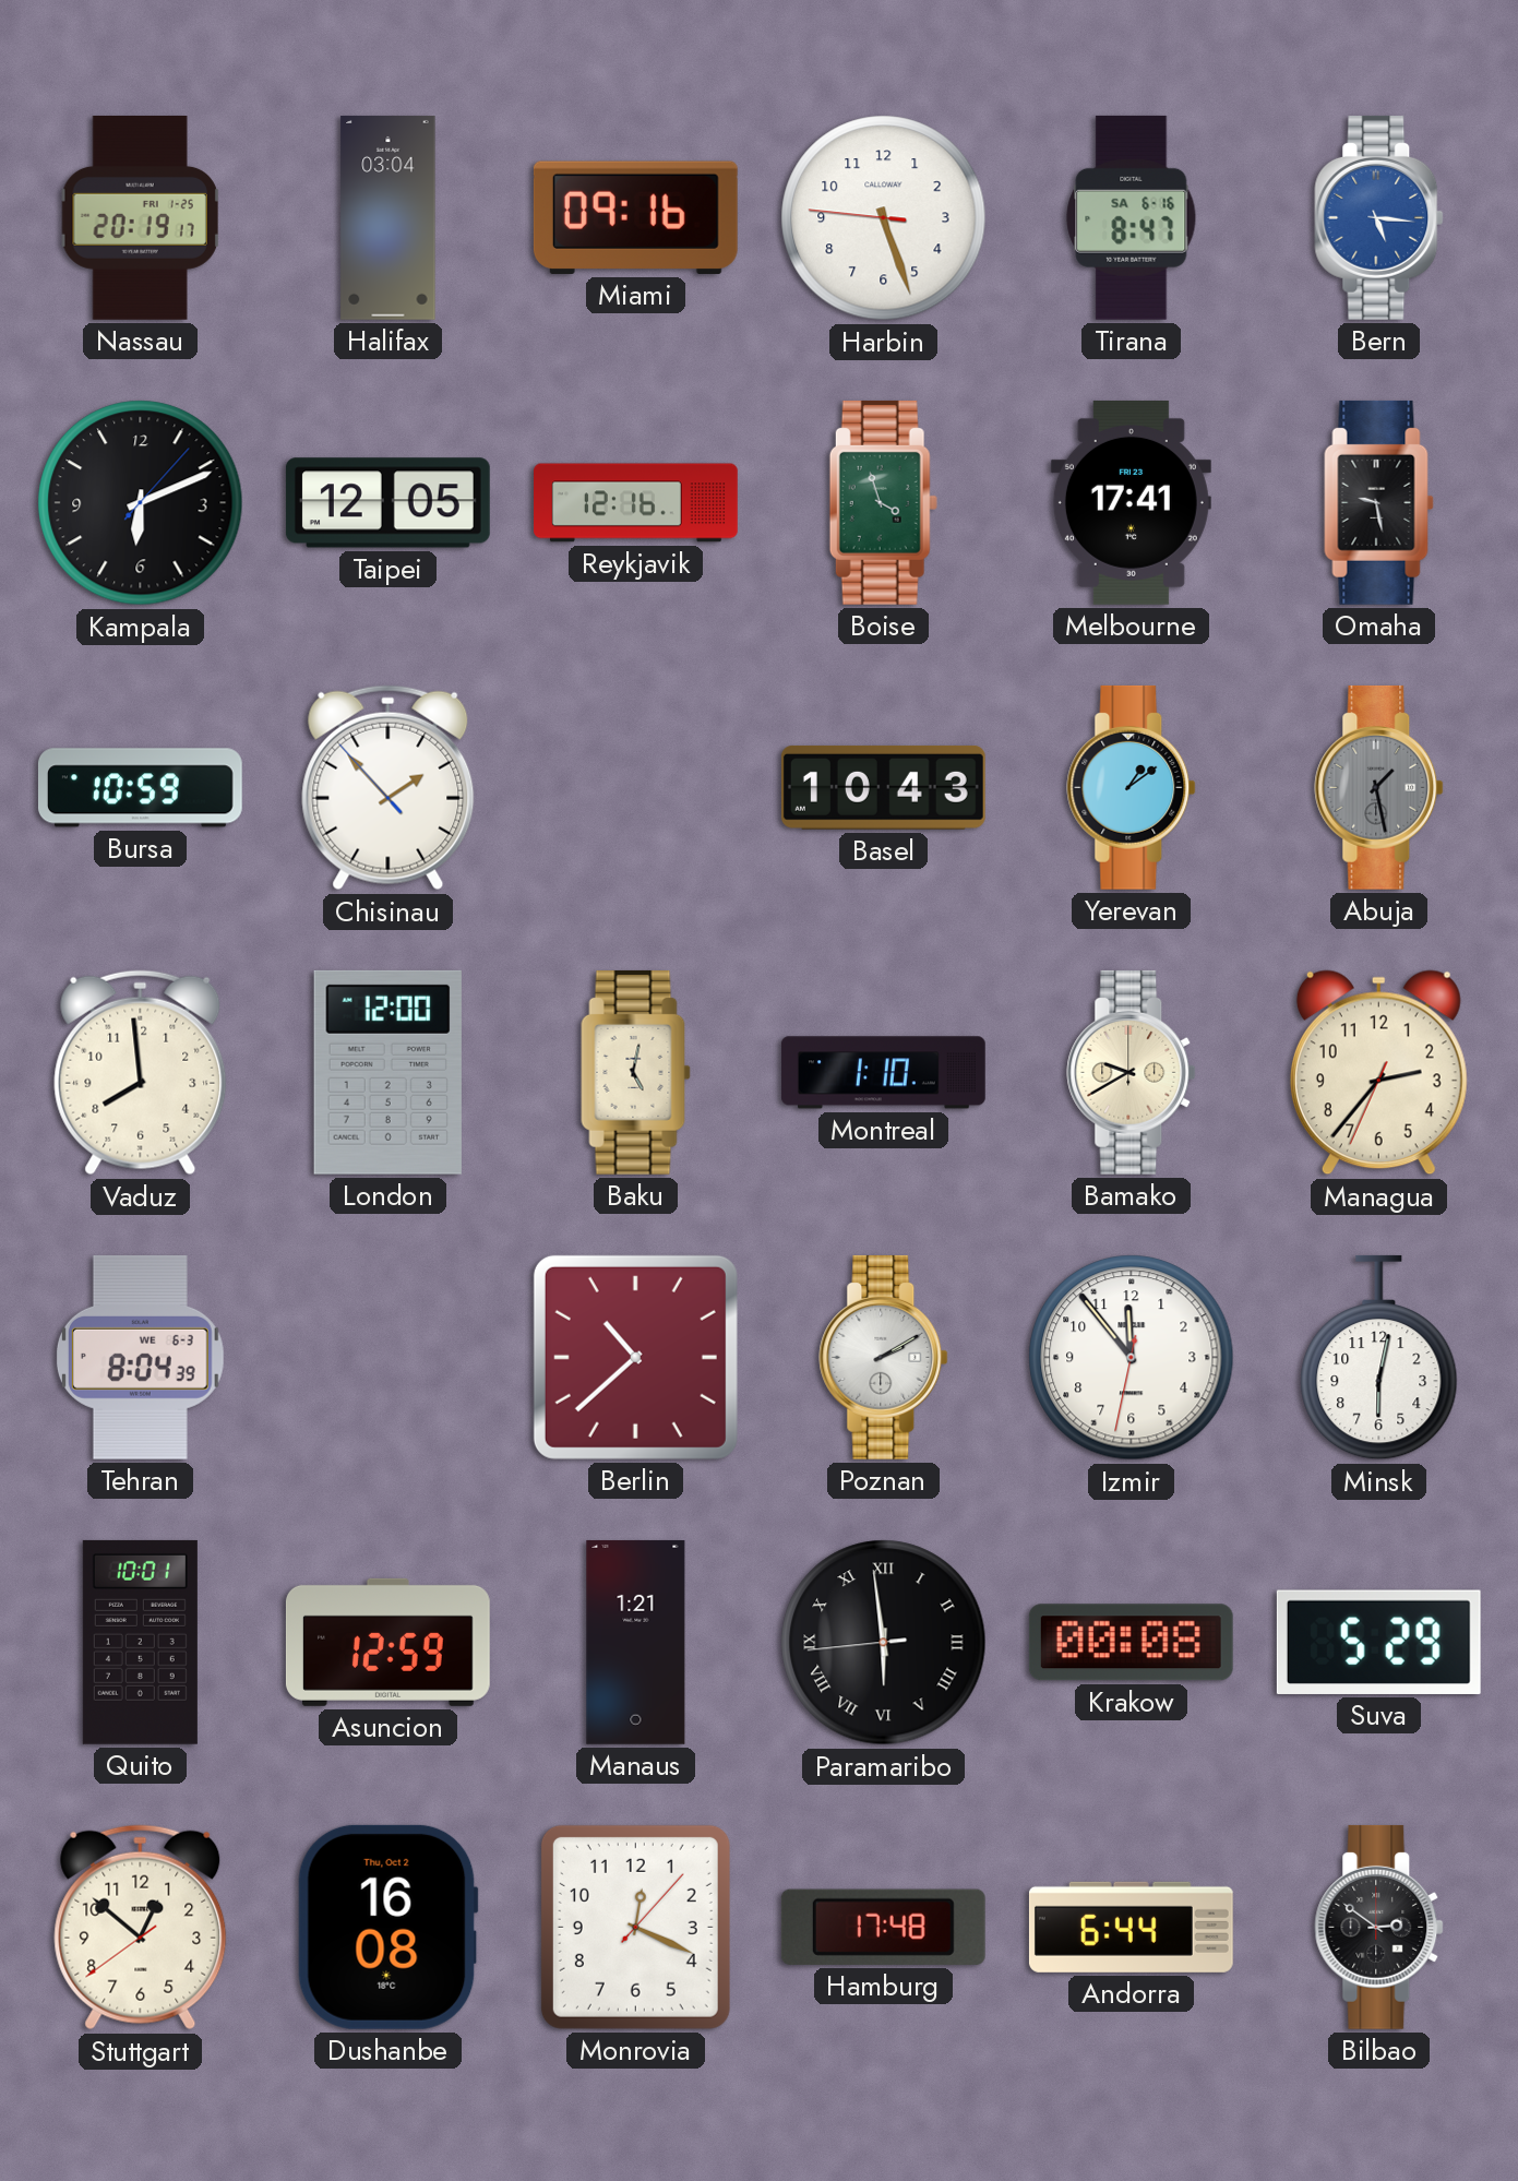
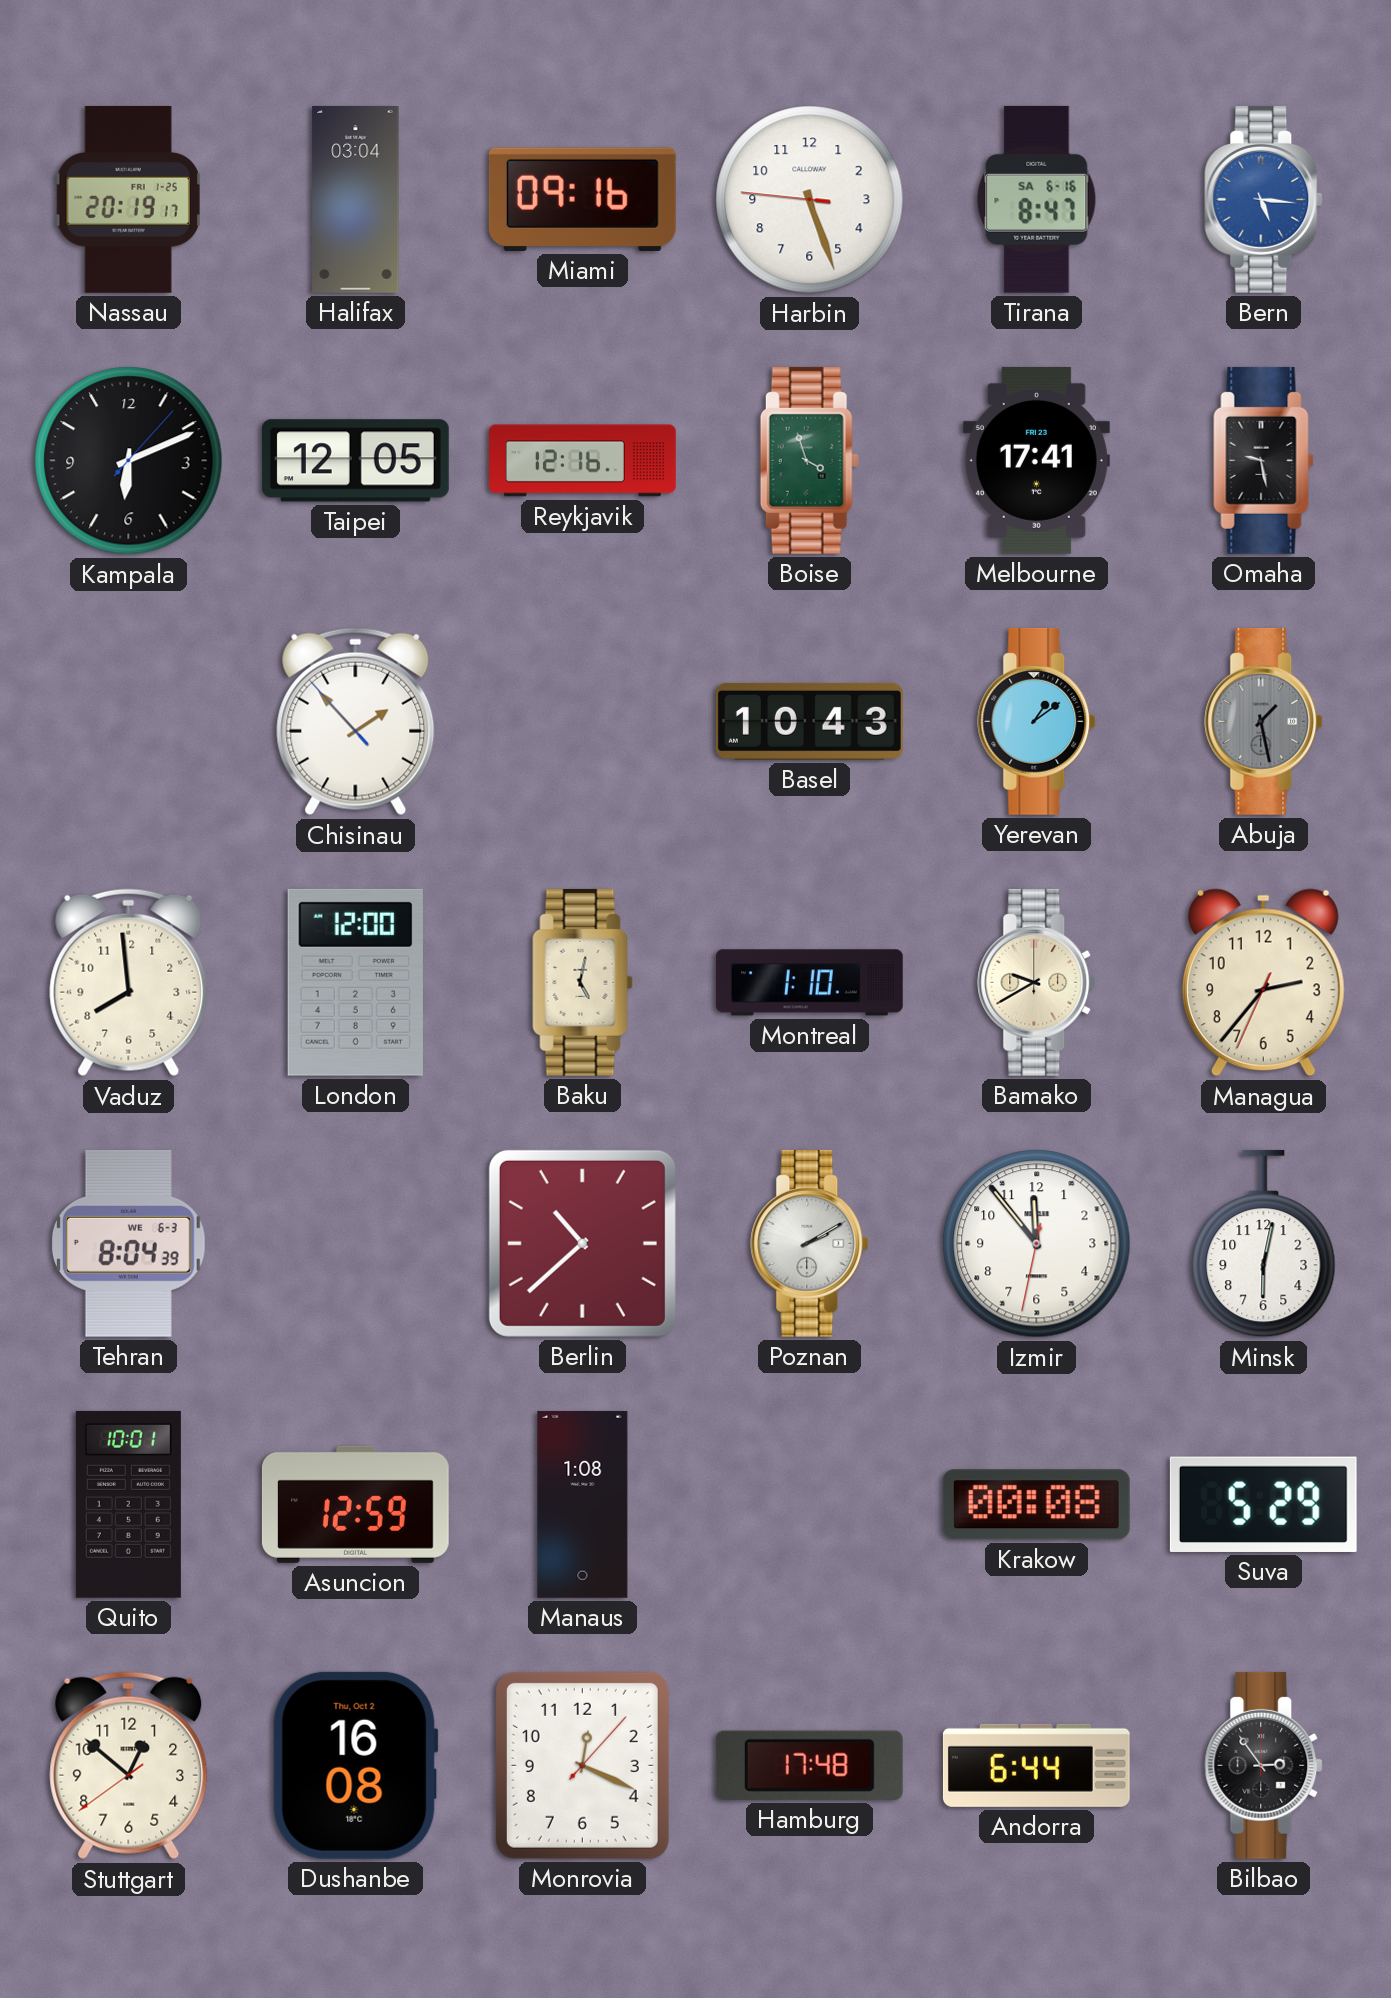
Bursa: 10:59 -> none
Manaus: 1:21 -> 1:08
Paramaribo: 5:58 -> none
Bilbao: 2:51 -> 2:54
